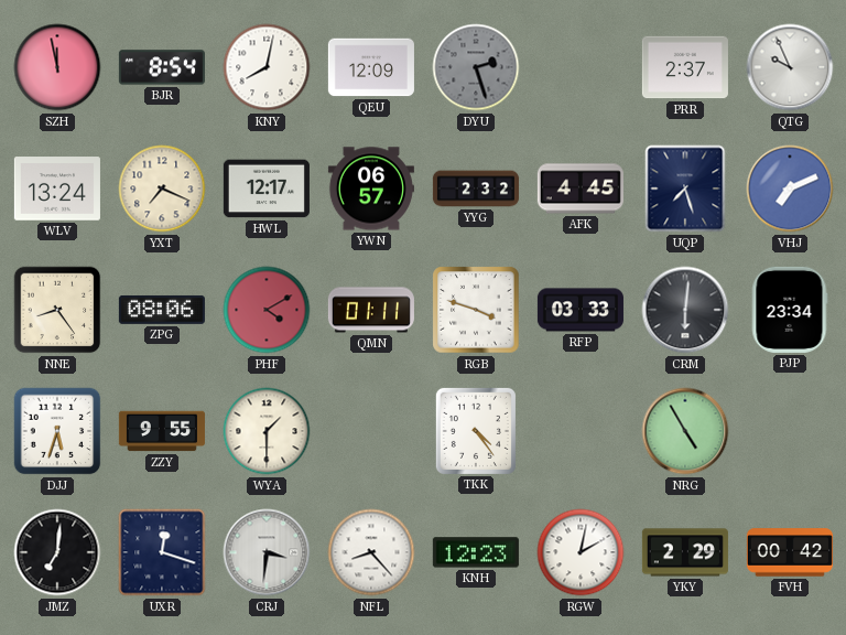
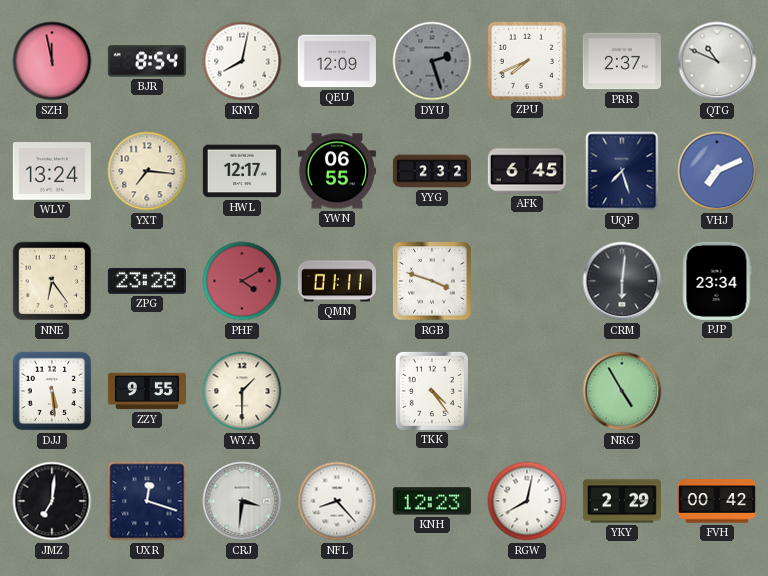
ZPU: none -> 7:41
QTG: 9:56 -> 10:49
YXT: 7:19 -> 7:16
YWN: 06:57 -> 06:55
AFK: 4:45 -> 6:45
NNE: 8:24 -> 6:24
ZPG: 08:06 -> 23:28
RFP: 03:33 -> none
DJJ: 5:33 -> 5:29
RGW: 2:02 -> 8:02
